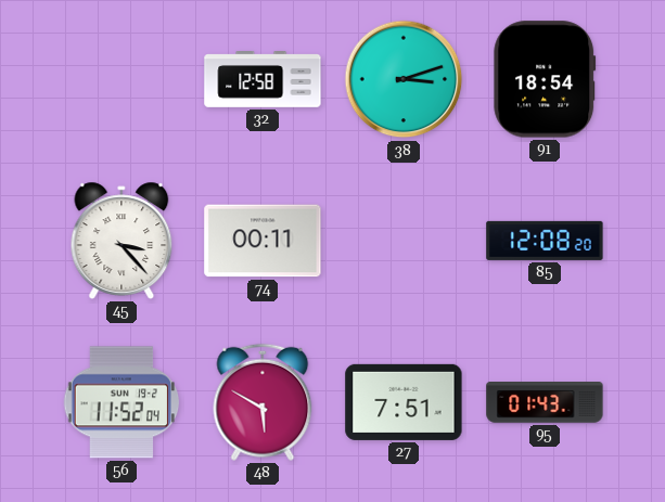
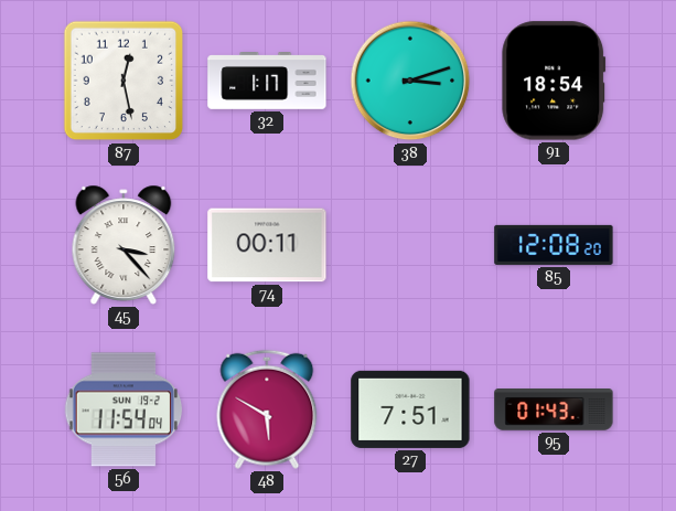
87: none -> 12:28
32: 12:58 -> 1:17
56: 11:52 -> 11:54
